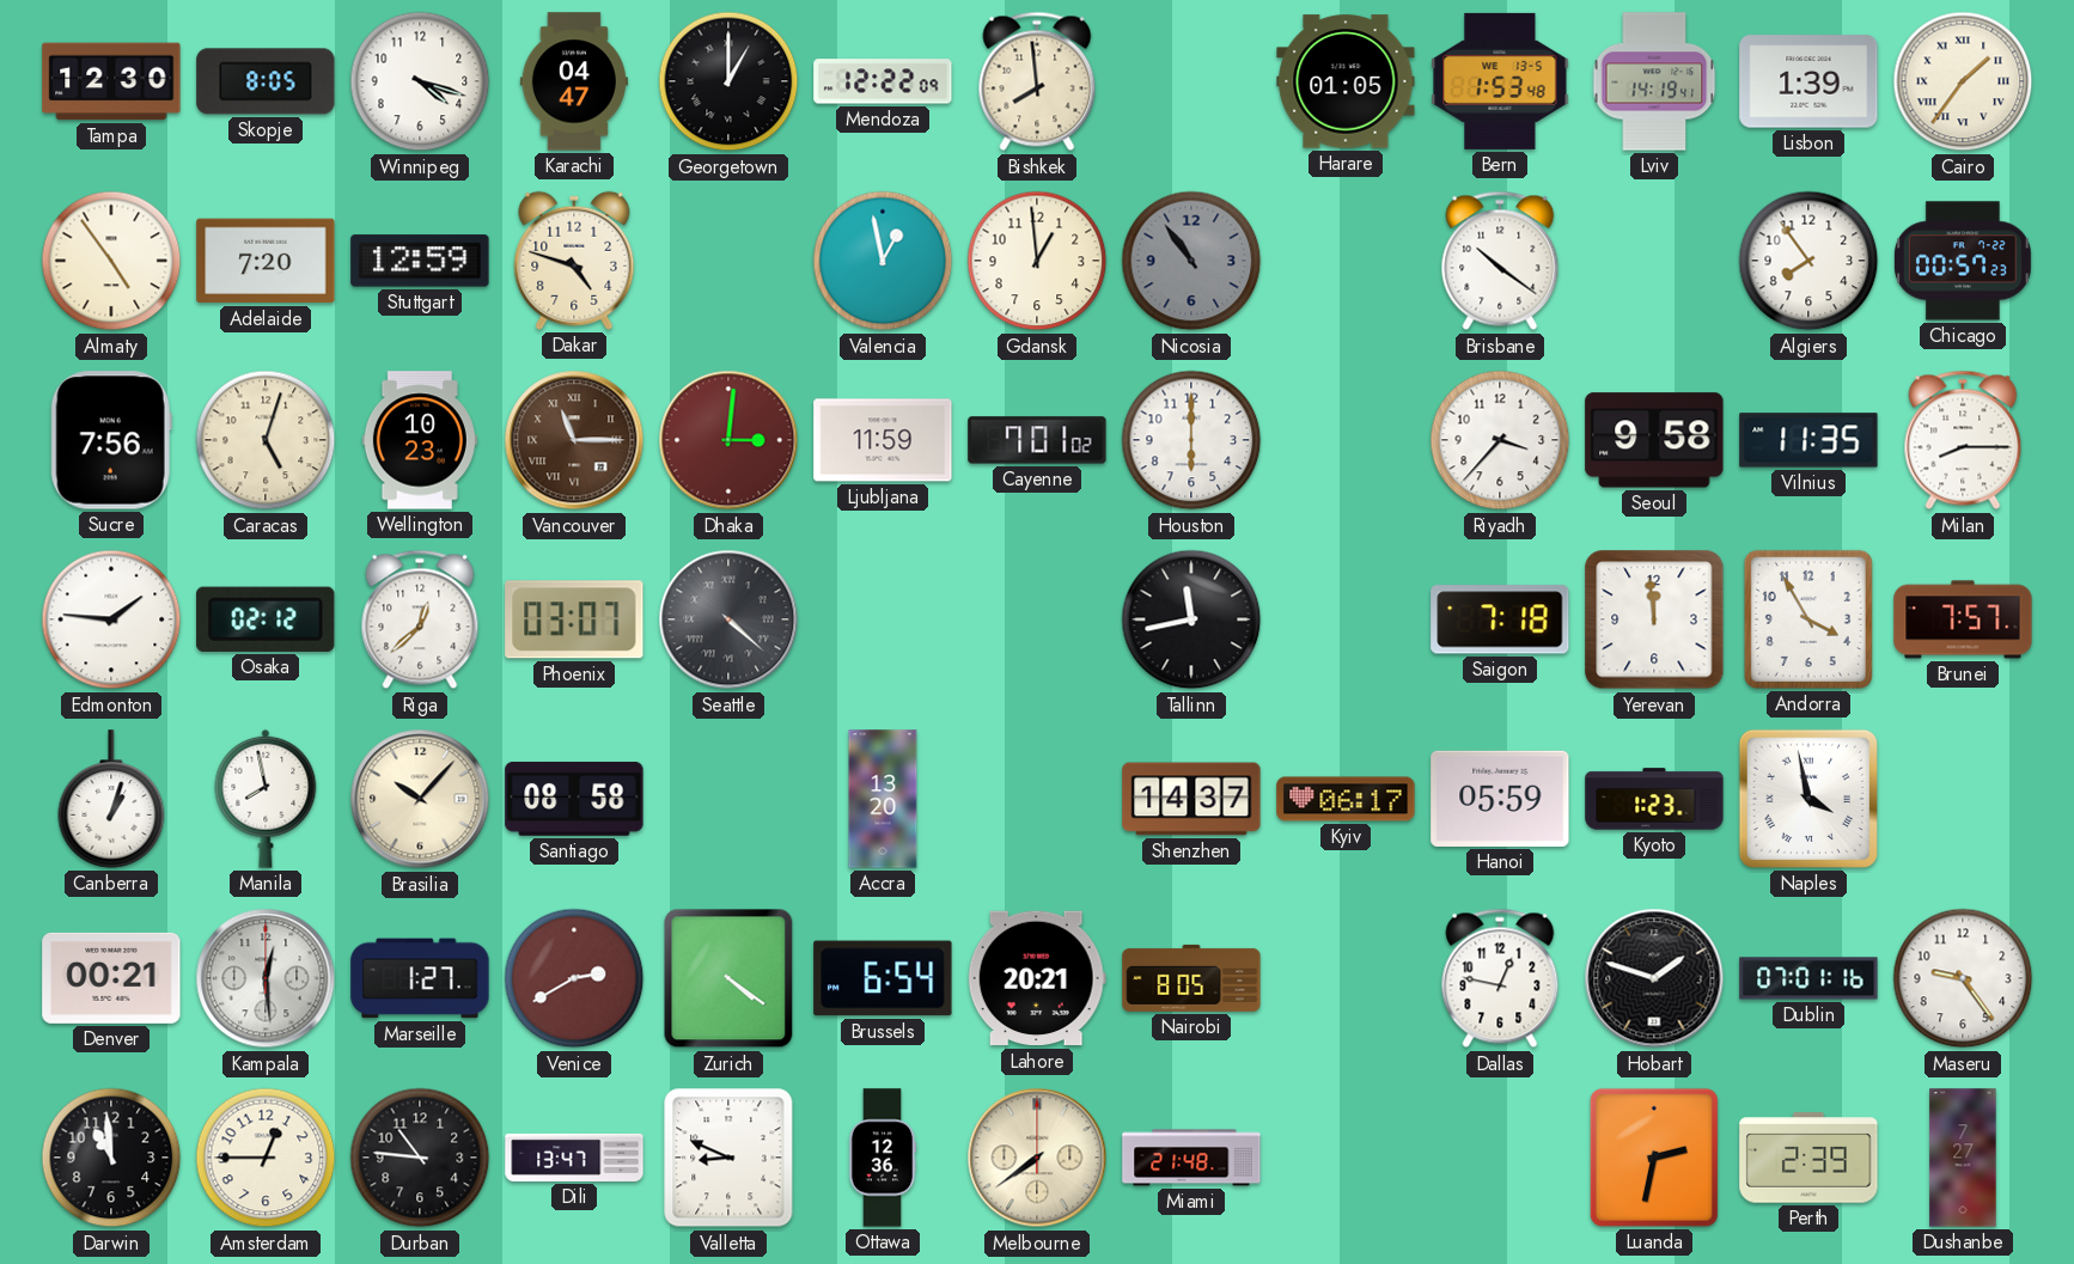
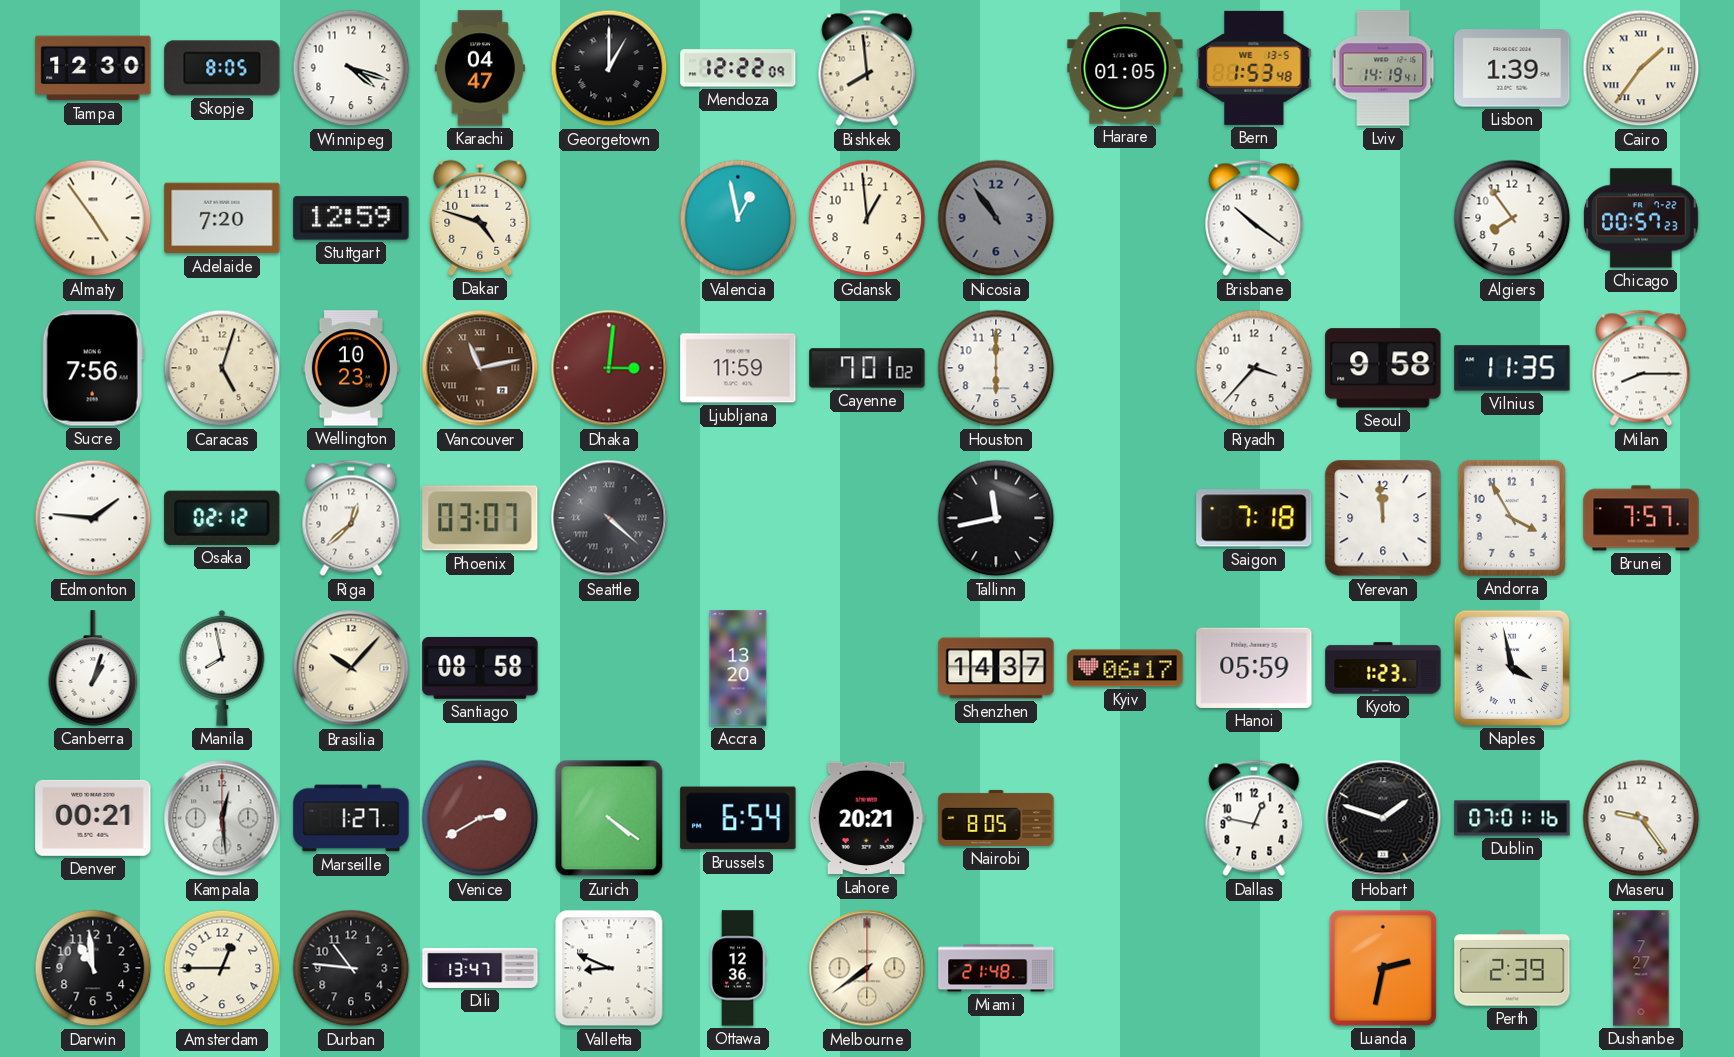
Vancouver: 11:15 -> 11:13
